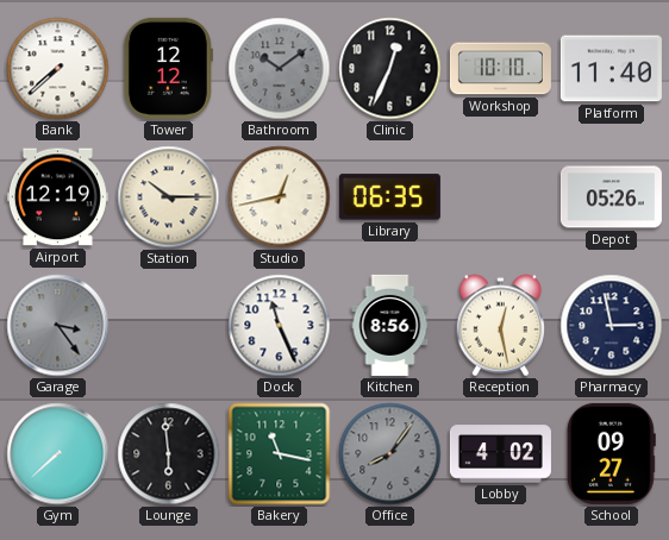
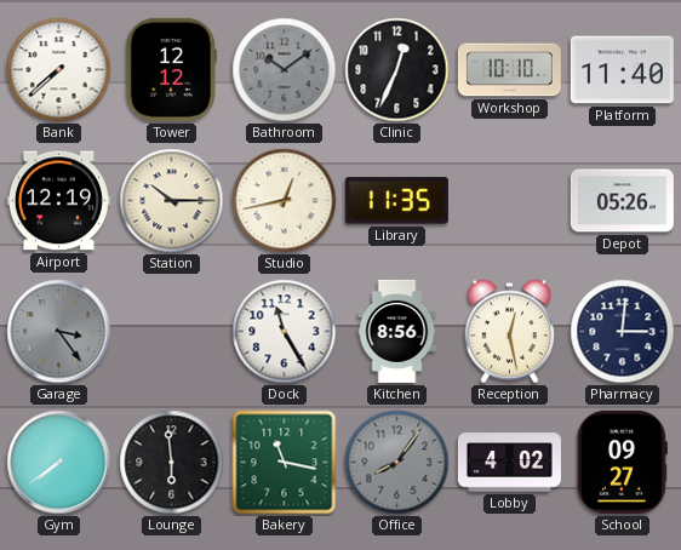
Library: 06:35 -> 11:35
Dock: 11:26 -> 11:25
Pharmacy: 2:58 -> 3:01
Gym: 7:38 -> 7:39
